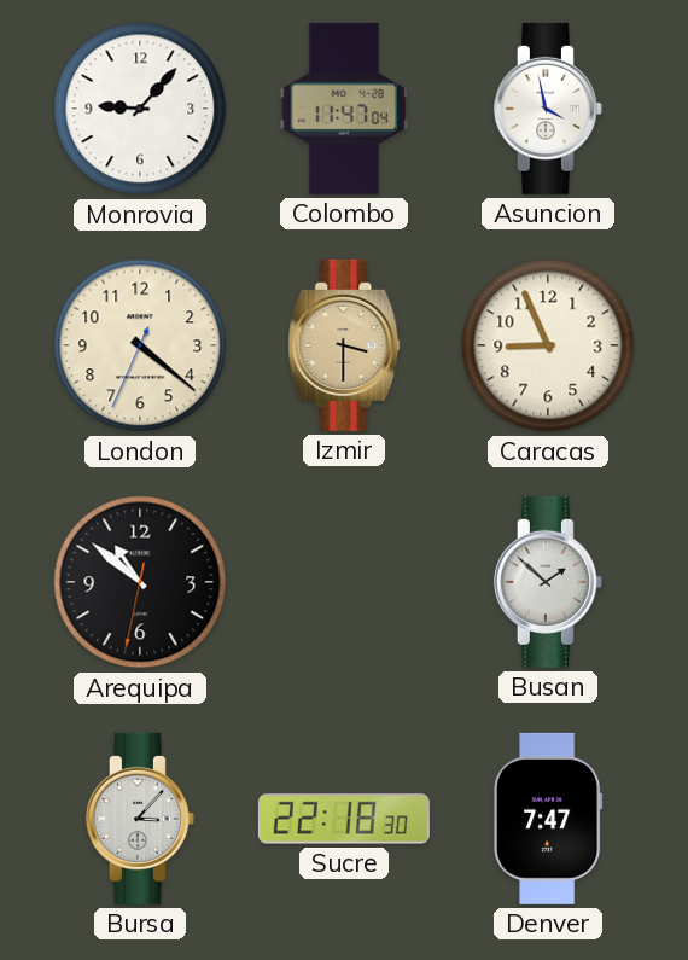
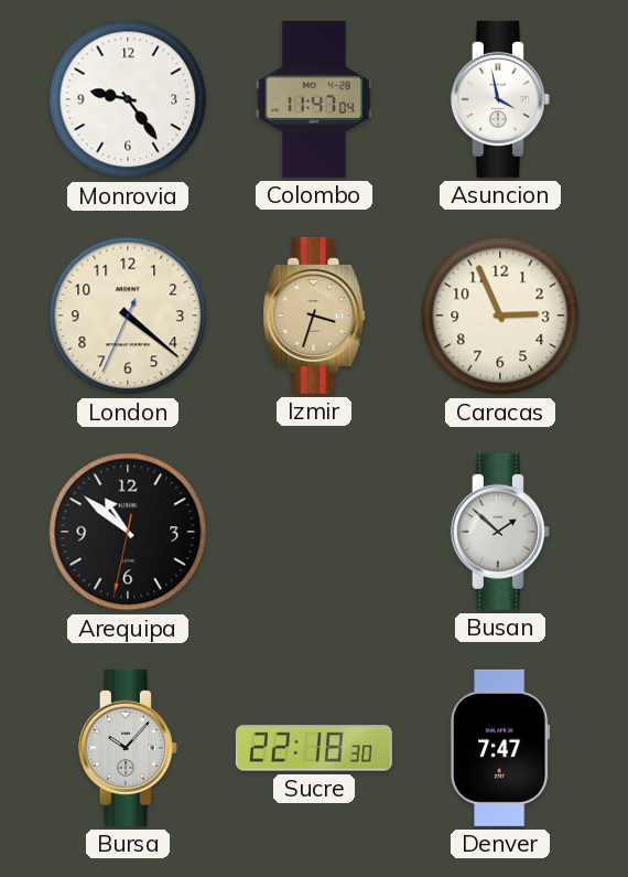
Monrovia: 9:07 -> 9:24
Izmir: 3:30 -> 3:33
Caracas: 8:56 -> 2:56
Bursa: 3:07 -> 10:07
